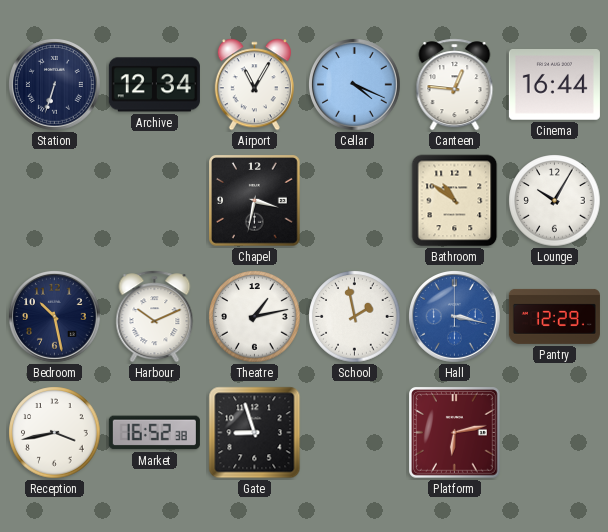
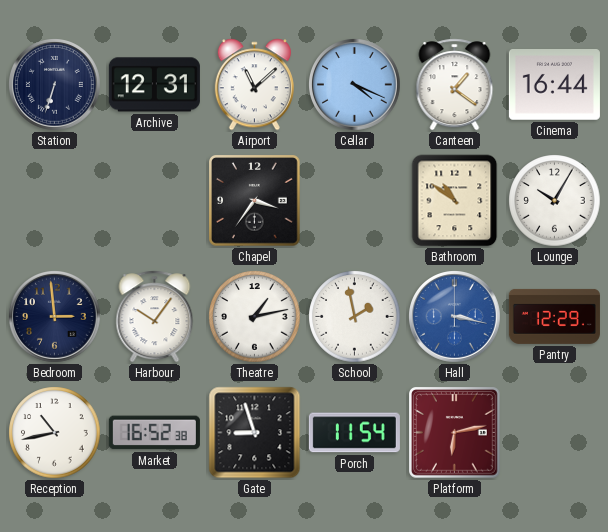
Archive: 12:34 -> 12:31
Airport: 11:05 -> 11:08
Canteen: 12:46 -> 1:21
Chapel: 3:32 -> 3:36
Bedroom: 10:28 -> 2:59
Harbour: 10:11 -> 10:06
Reception: 3:43 -> 10:43
Porch: none -> 11:54
